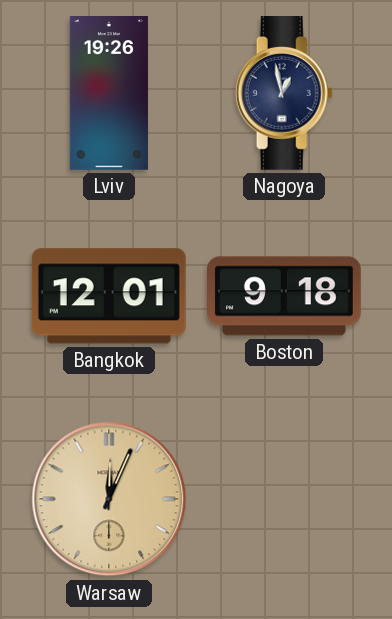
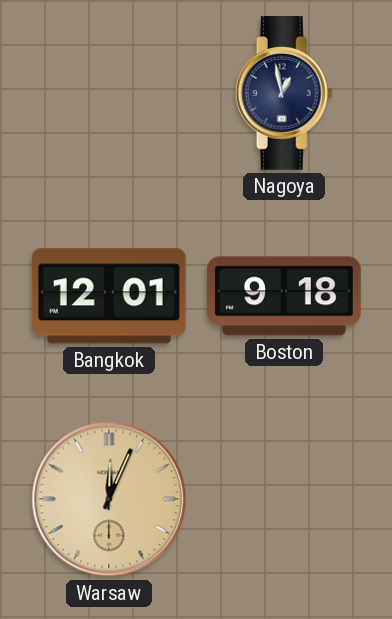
Lviv: 19:26 -> none
